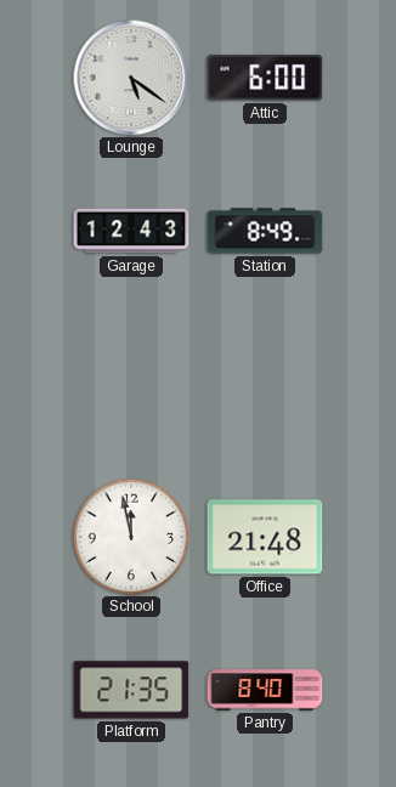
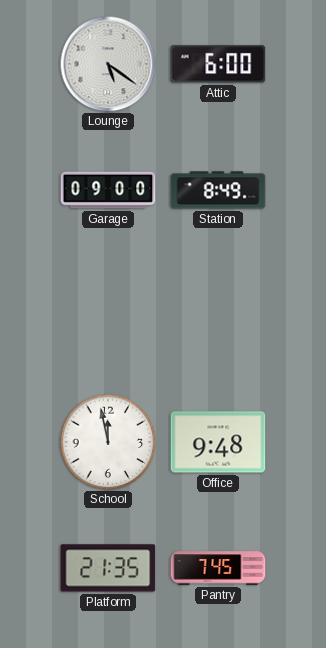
Garage: 12:43 -> 09:00
Office: 21:48 -> 9:48
Pantry: 8:40 -> 7:45
